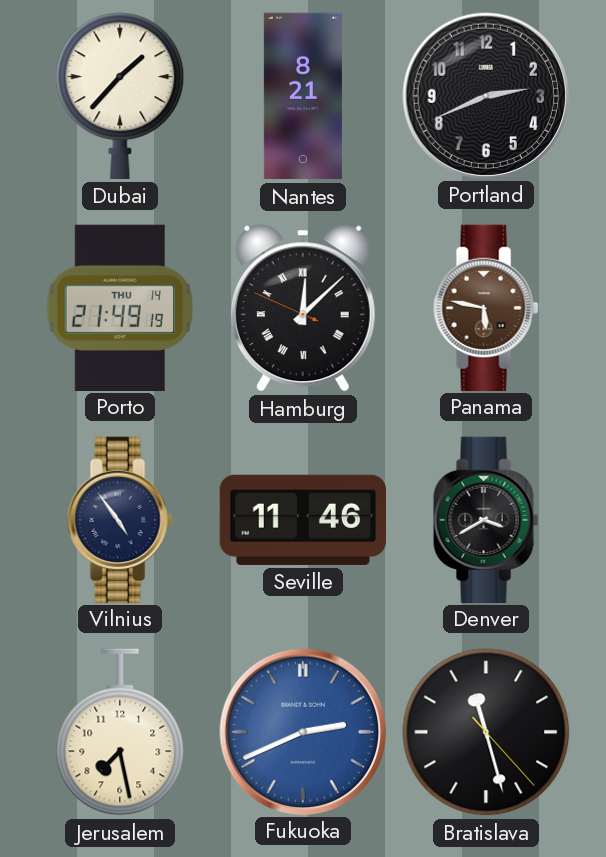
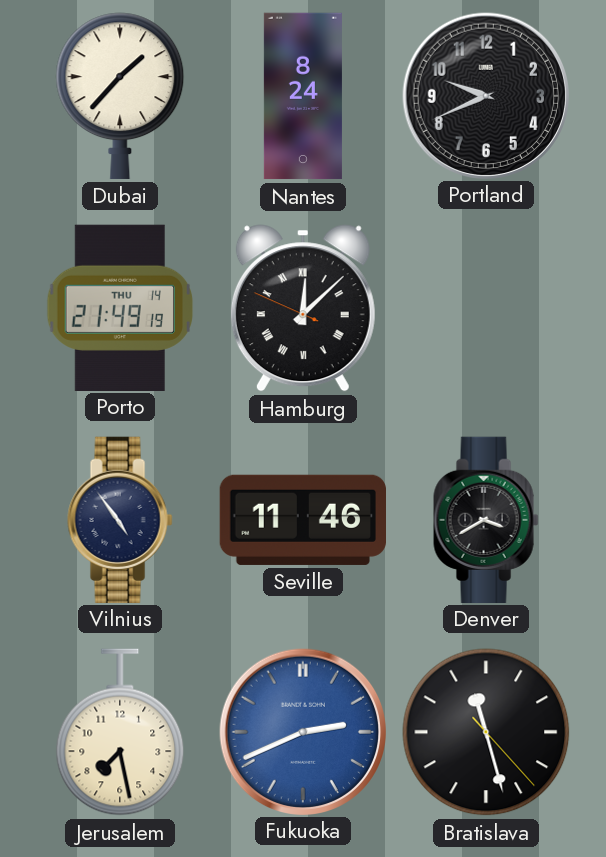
Nantes: 8:21 -> 8:24
Portland: 2:41 -> 9:41
Panama: 5:47 -> none
